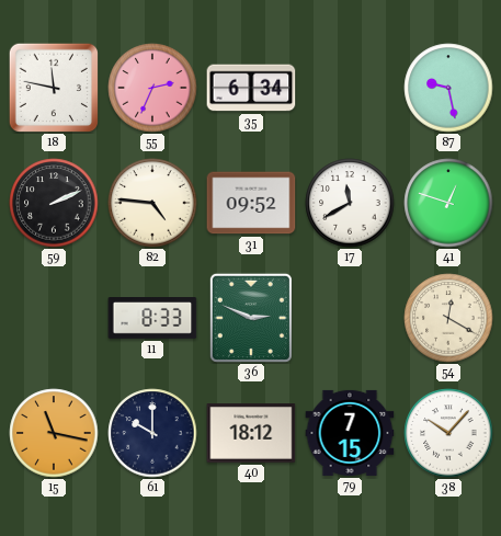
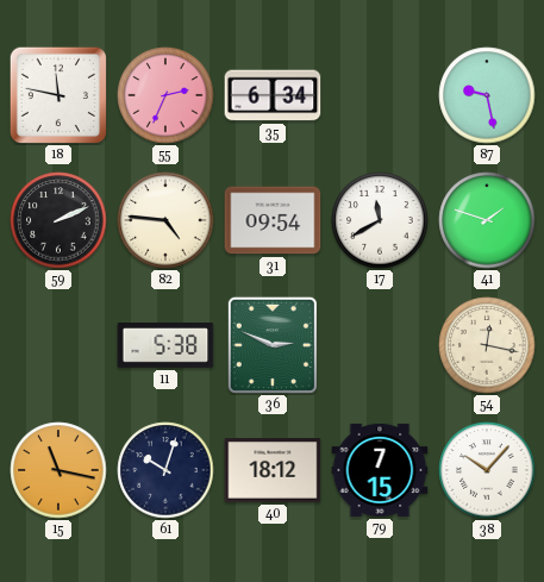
31: 09:52 -> 09:54
41: 12:48 -> 1:48
11: 8:33 -> 5:38
54: 12:20 -> 12:17
61: 10:00 -> 10:03
